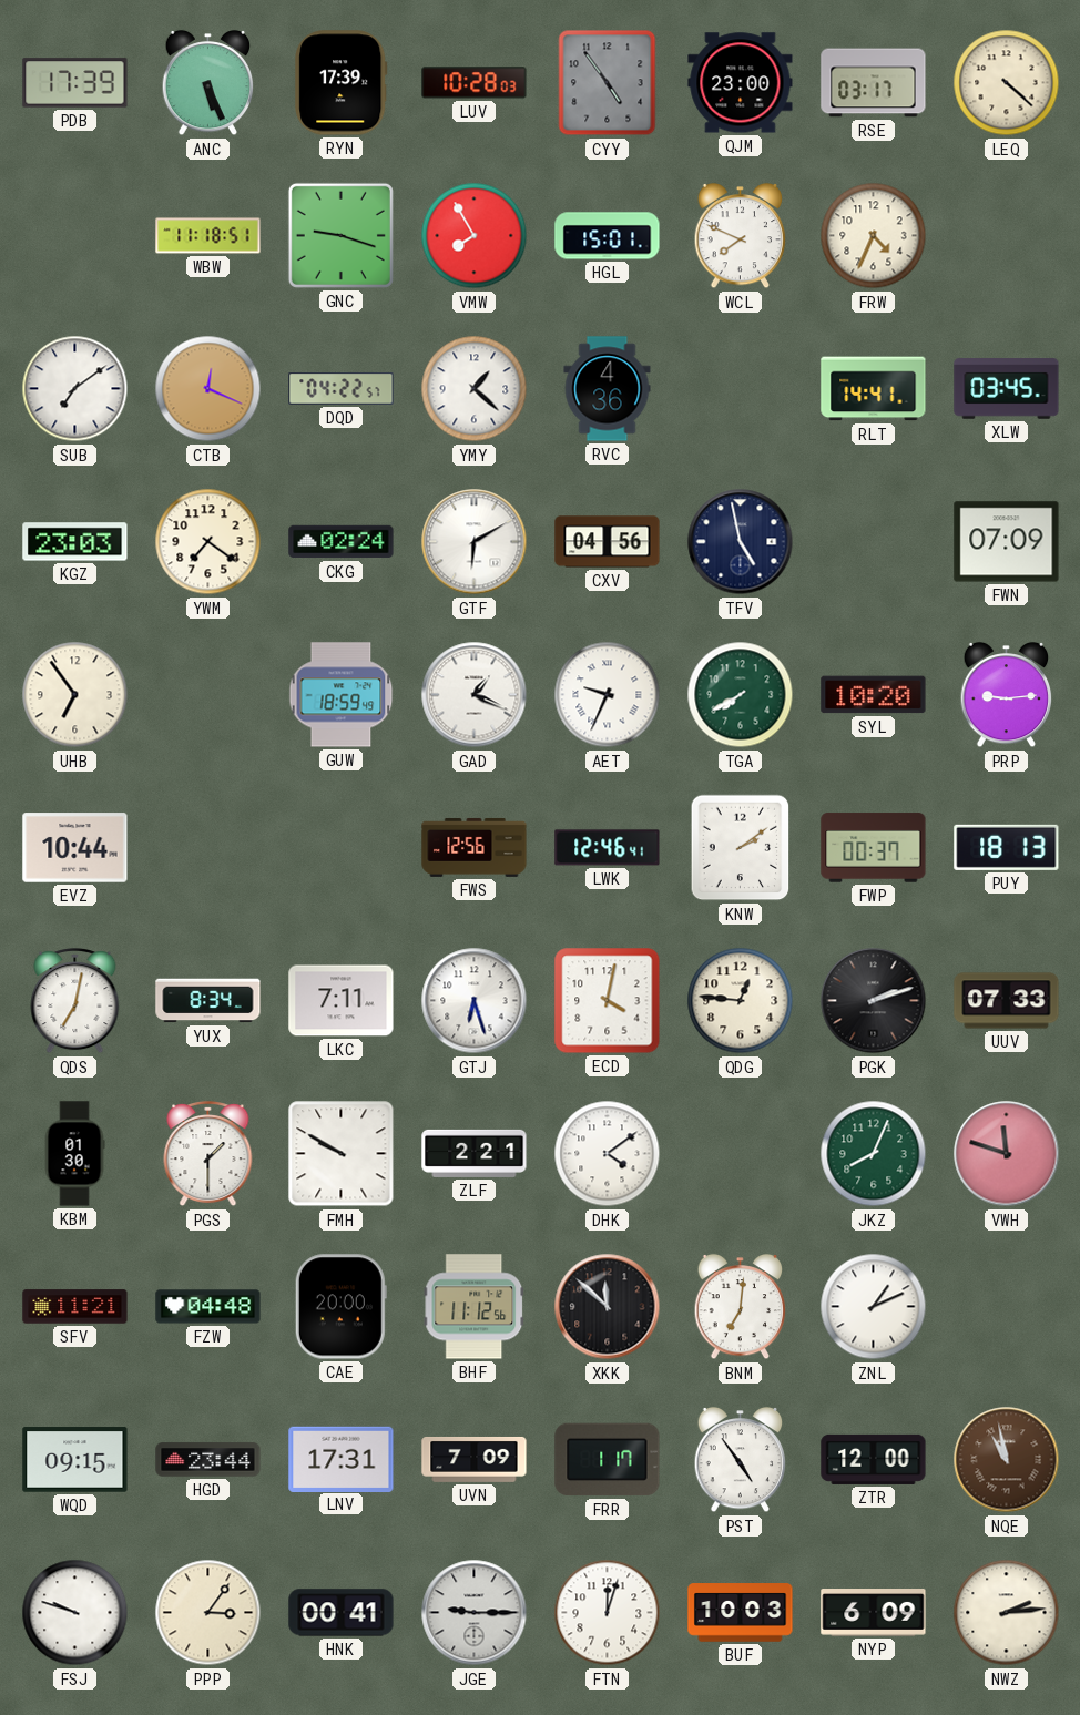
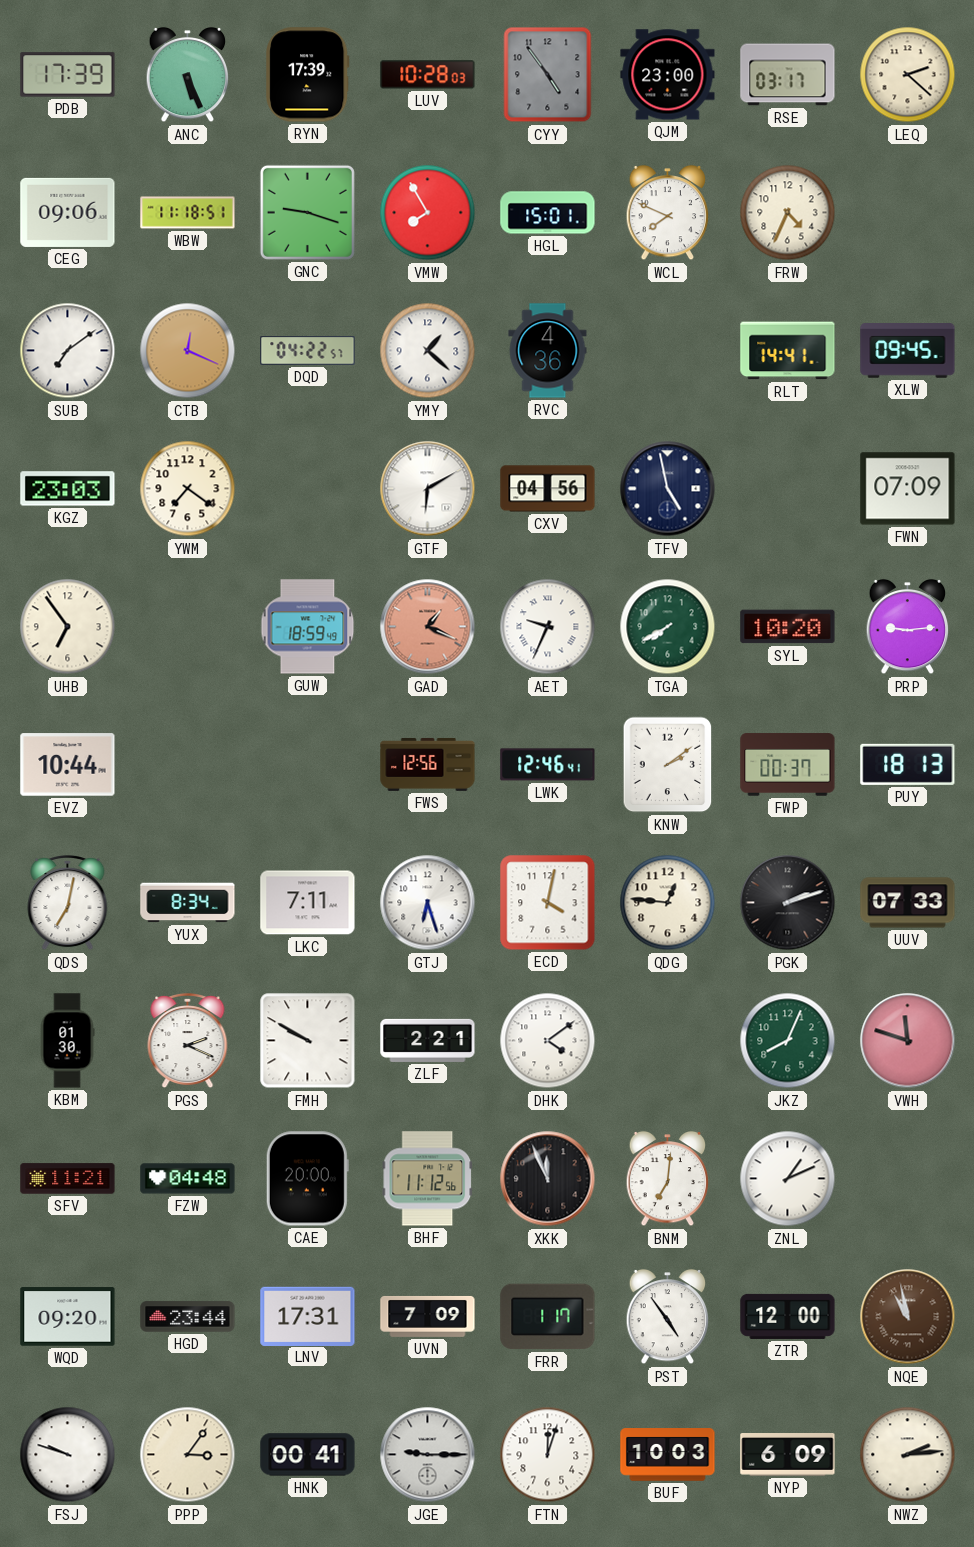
LEQ: 4:22 -> 2:22
CEG: none -> 09:06
XLW: 03:45 -> 09:45
CKG: 02:24 -> none
GAD dial: white -> salmon
PGS: 1:30 -> 2:19
XKK: 11:52 -> 11:56
WQD: 09:15 -> 09:20
